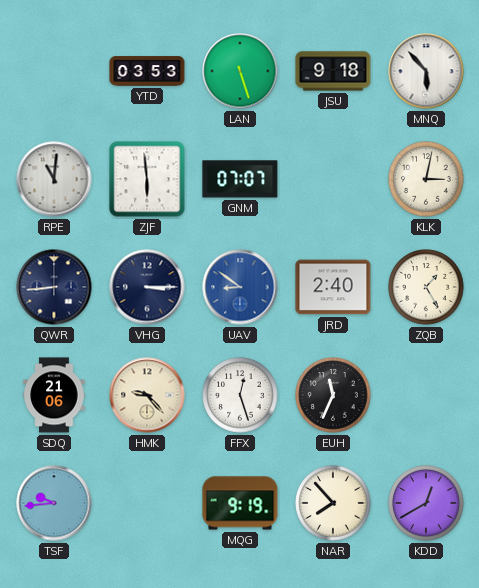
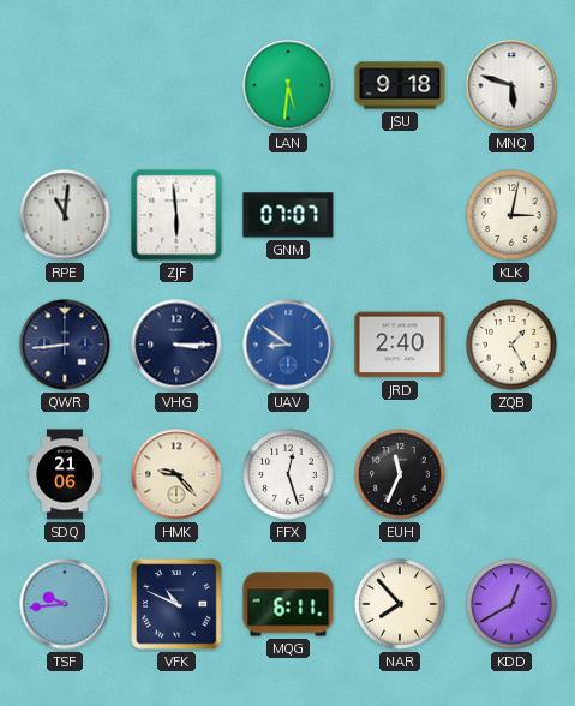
YTD: 03:53 -> none
LAN: 5:27 -> 5:31
MNQ: 5:53 -> 5:48
VFK: none -> 10:49
MQG: 9:19 -> 6:11
